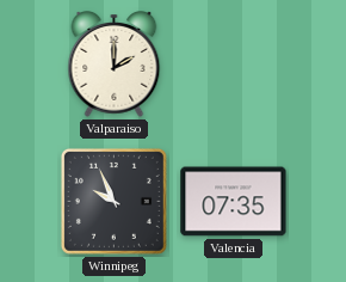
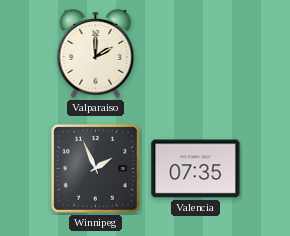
Winnipeg: 9:56 -> 1:56
